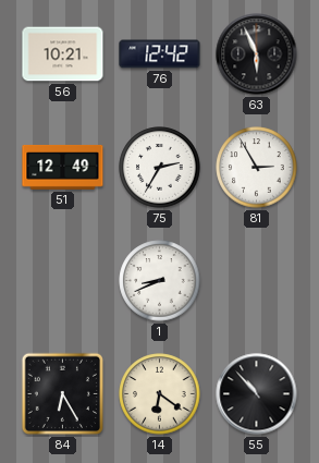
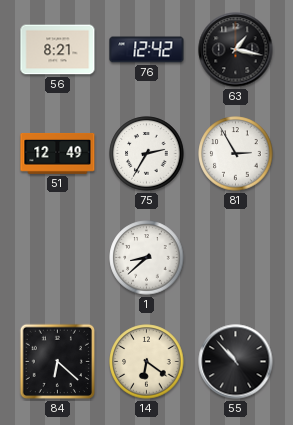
56: 10:21 -> 8:21
63: 5:56 -> 1:17
1: 8:41 -> 8:38
84: 6:25 -> 6:22
